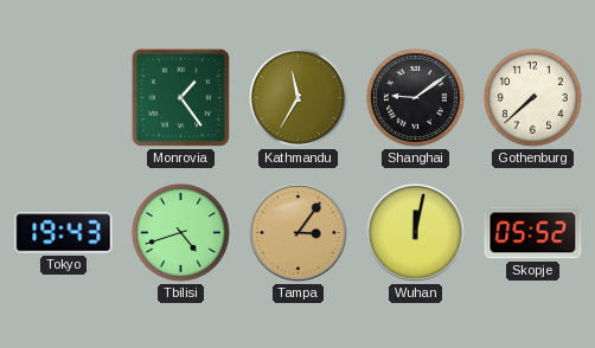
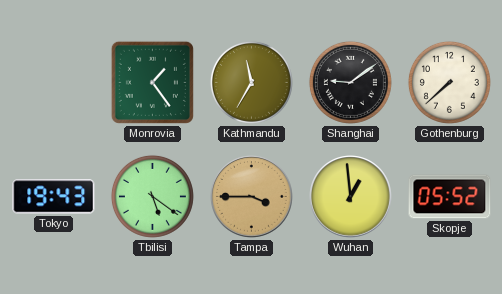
Tbilisi: 4:42 -> 5:21
Tampa: 3:06 -> 3:45
Wuhan: 12:02 -> 12:59
